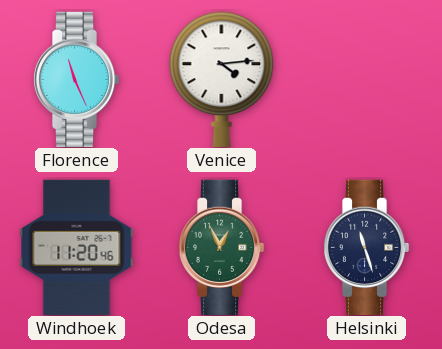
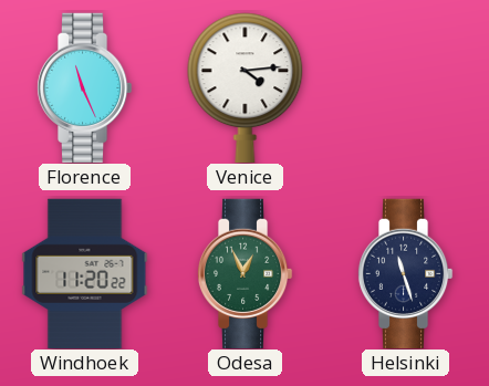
Windhoek: 11:20:46 -> 11:20:22
